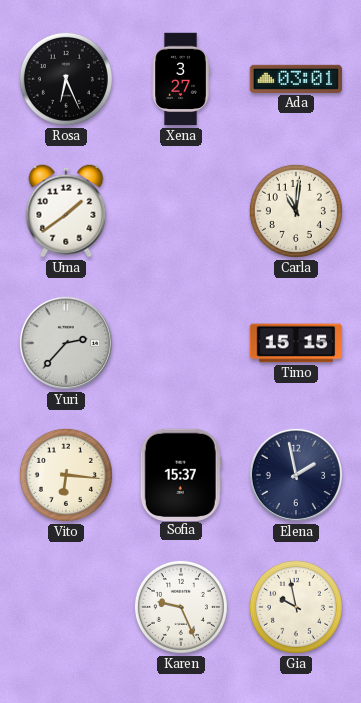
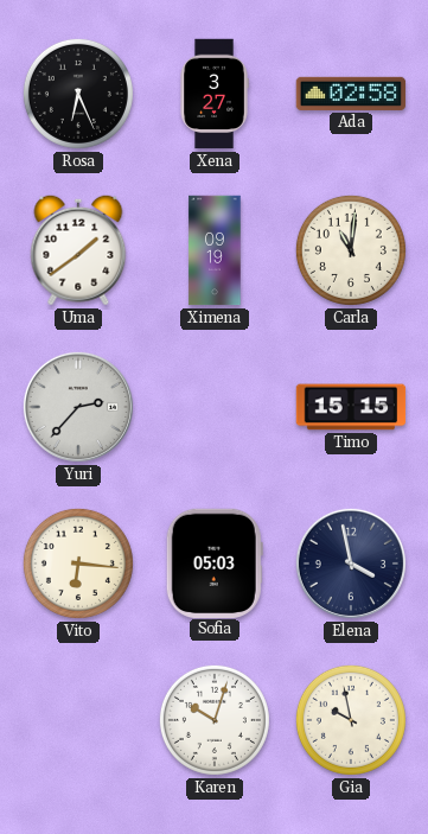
Ada: 03:01 -> 02:58
Ximena: none -> 09:19
Sofia: 15:37 -> 05:03
Elena: 1:58 -> 3:58
Karen: 9:26 -> 10:03
